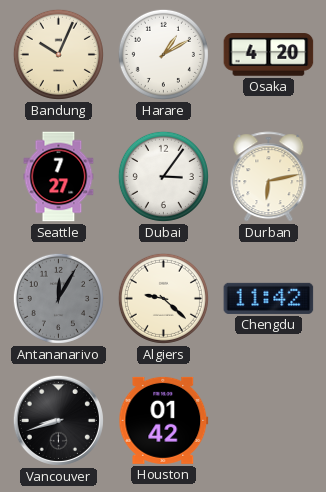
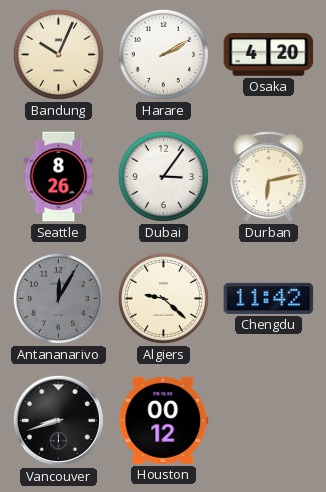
Harare: 1:10 -> 2:10
Seattle: 7:27 -> 8:26
Houston: 01:42 -> 00:12
